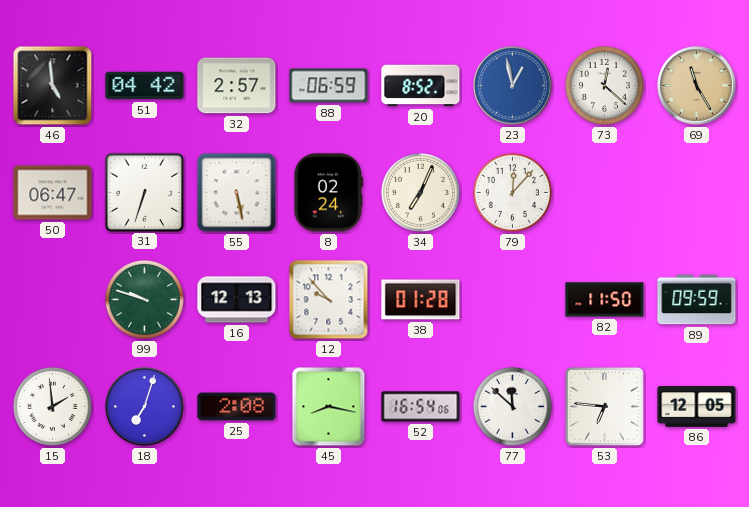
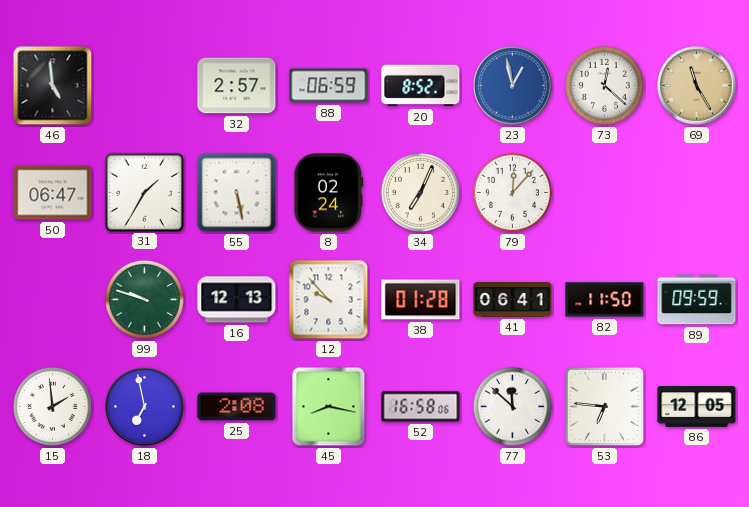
51: 04:42 -> none
31: 6:33 -> 1:35
41: none -> 06:41
18: 7:03 -> 6:58
52: 16:54 -> 16:58
